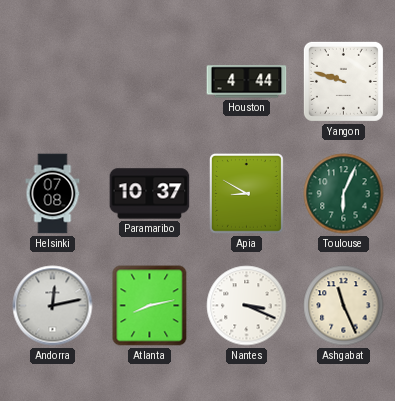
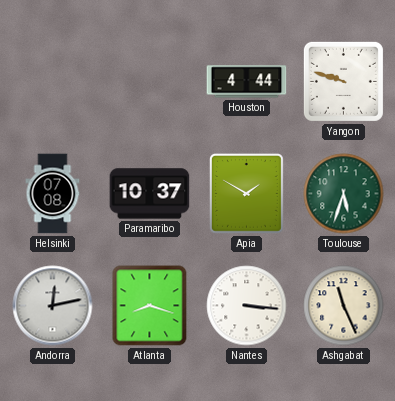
Apia: 8:50 -> 1:50
Toulouse: 6:04 -> 5:33
Atlanta: 8:13 -> 8:18
Nantes: 3:19 -> 3:16
